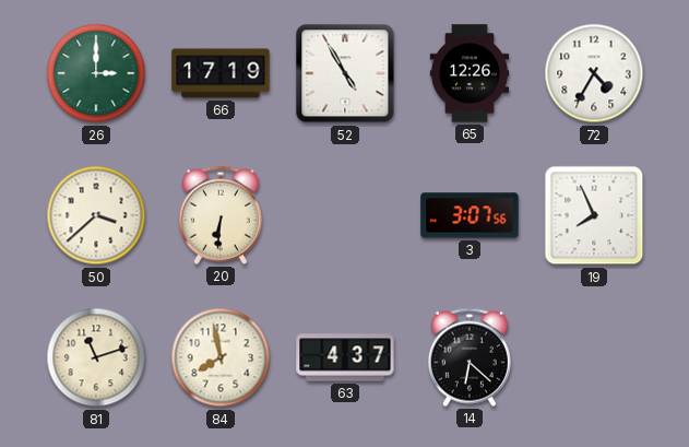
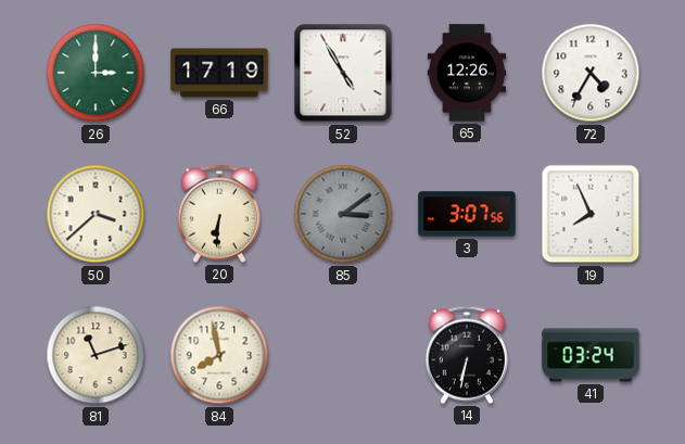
85: none -> 3:09
63: 4:37 -> none
14: 6:22 -> 6:32
41: none -> 03:24
